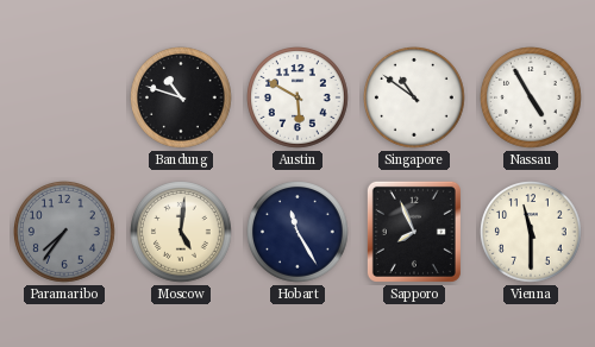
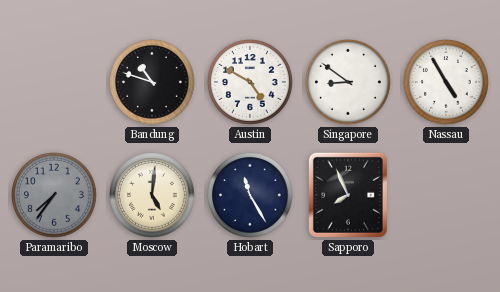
Austin: 5:50 -> 4:50
Singapore: 10:51 -> 8:51
Vienna: 11:30 -> none
